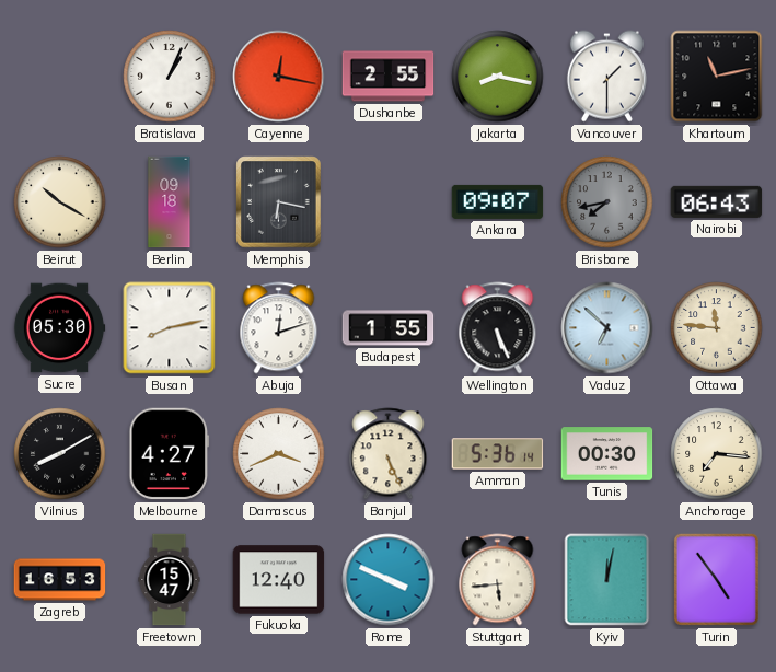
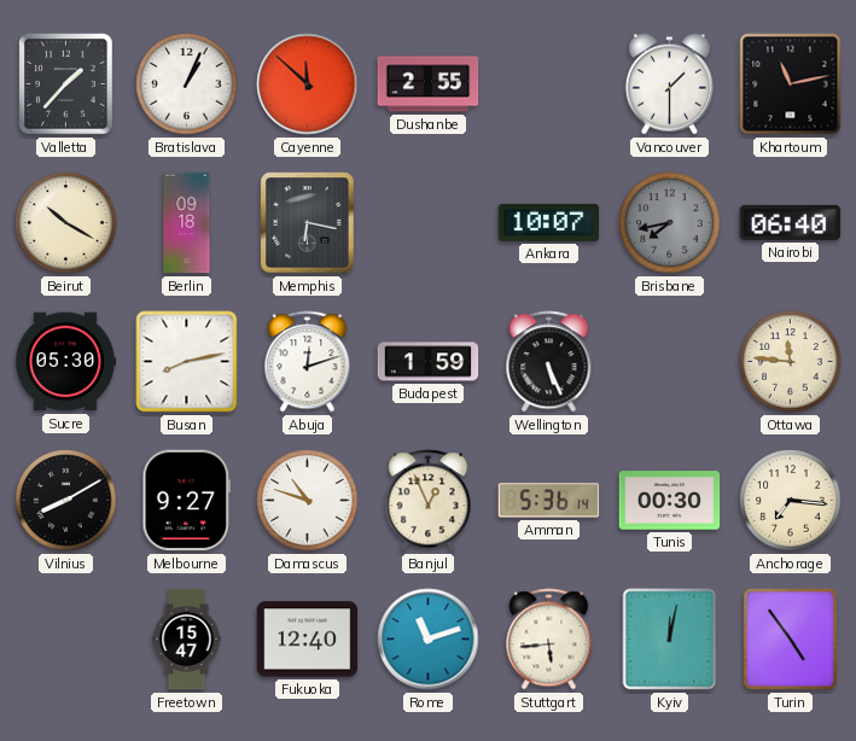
Valletta: none -> 1:37
Cayenne: 12:17 -> 11:52
Jakarta: 8:17 -> none
Ankara: 09:07 -> 10:07
Nairobi: 06:43 -> 06:40
Budapest: 1:55 -> 1:59
Vaduz: 6:52 -> none
Melbourne: 4:27 -> 9:27
Damascus: 3:41 -> 10:48
Banjul: 5:26 -> 12:56
Zagreb: 16:53 -> none
Rome: 3:49 -> 11:12
